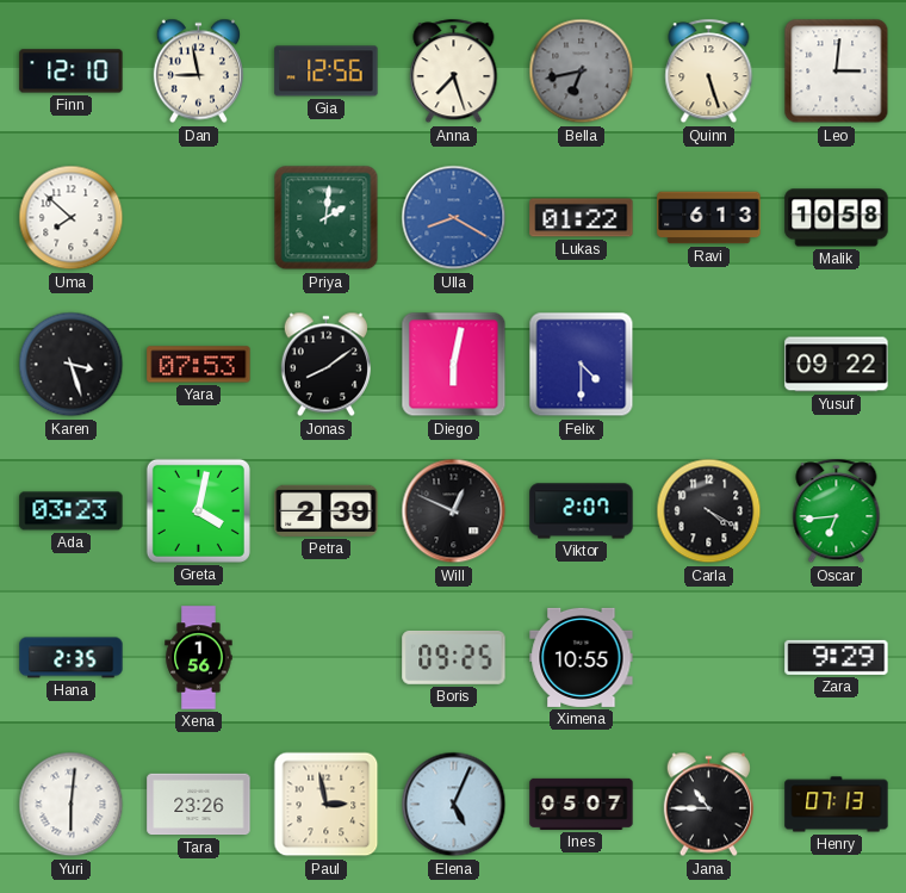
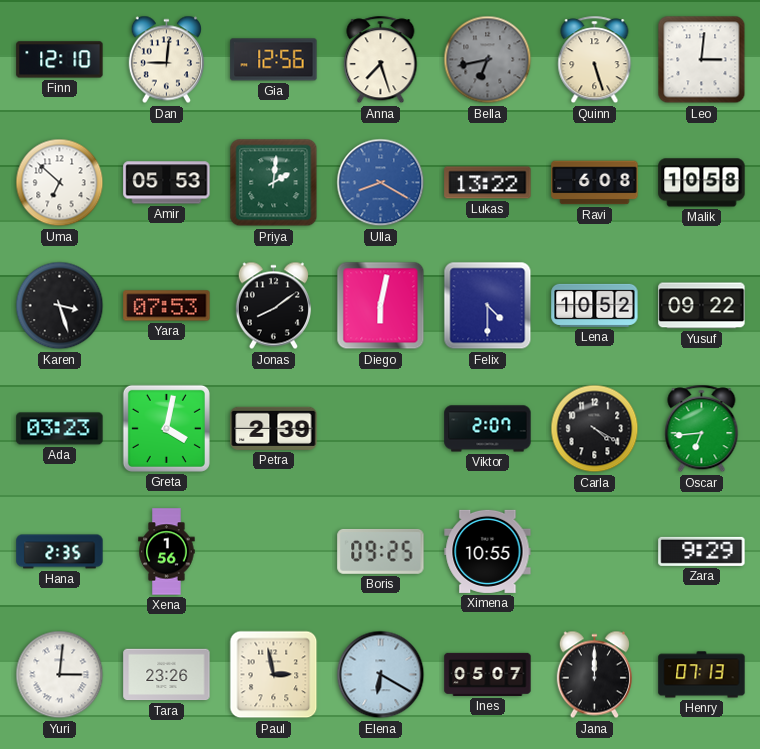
Dan: 8:58 -> 9:01
Uma: 7:52 -> 6:52
Amir: none -> 05:53
Lukas: 01:22 -> 13:22
Ravi: 6:13 -> 6:08
Lena: none -> 10:52
Will: 12:49 -> none
Yuri: 6:01 -> 3:01
Elena: 5:04 -> 6:20
Jana: 10:45 -> 12:00
